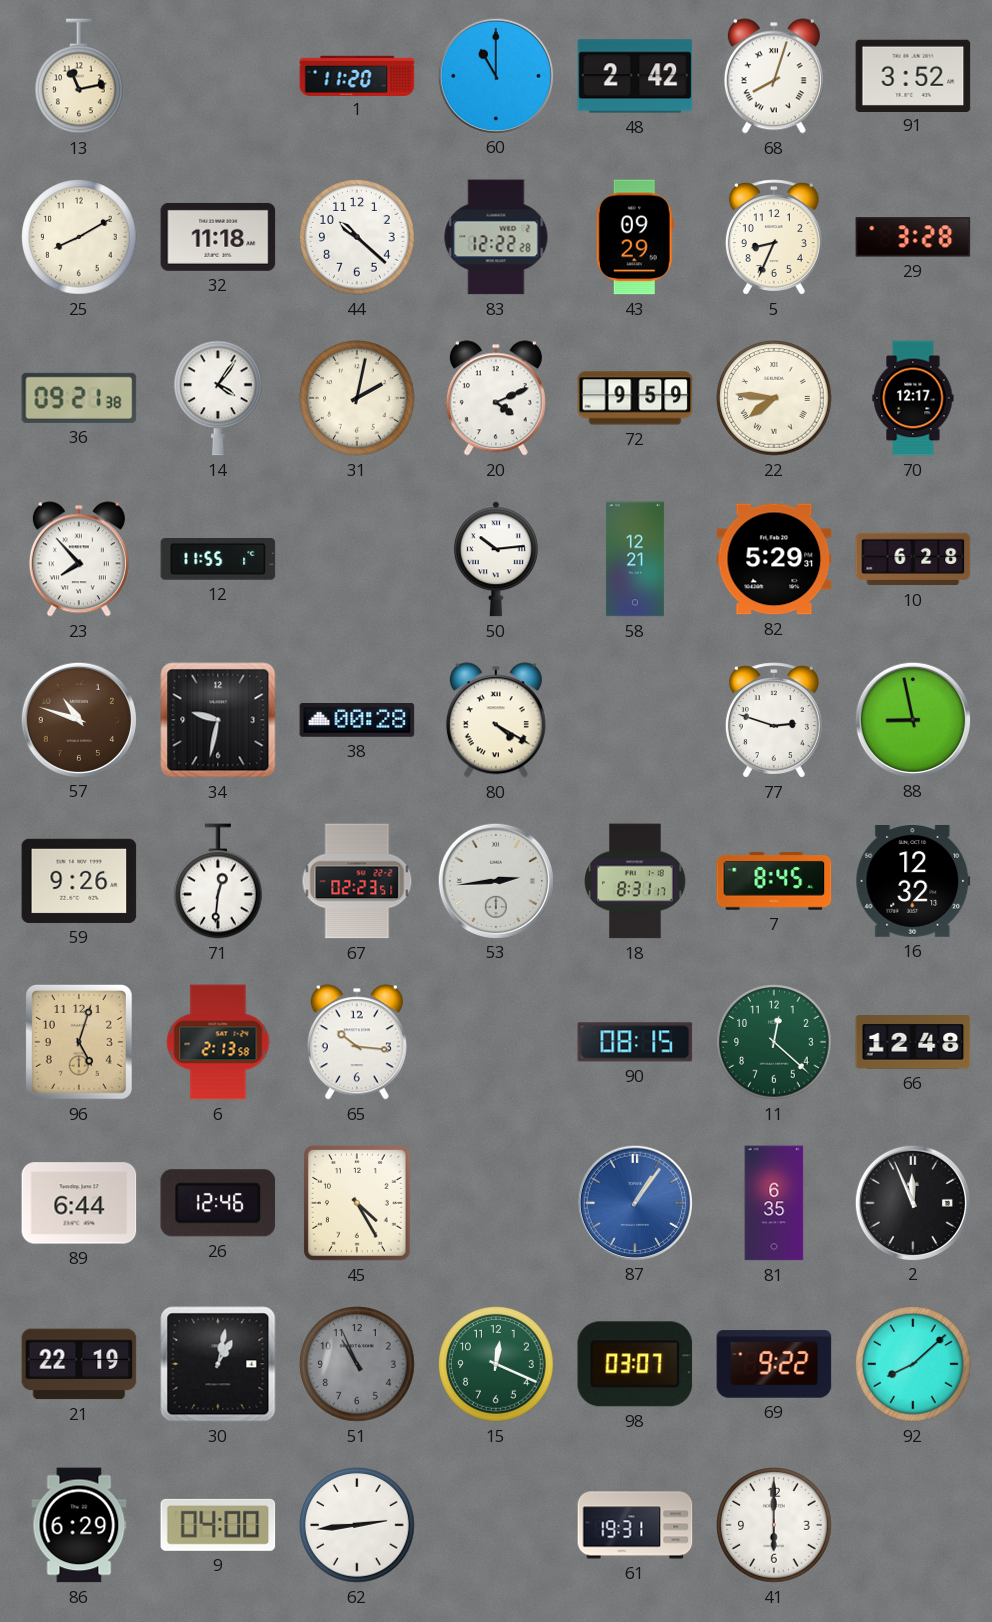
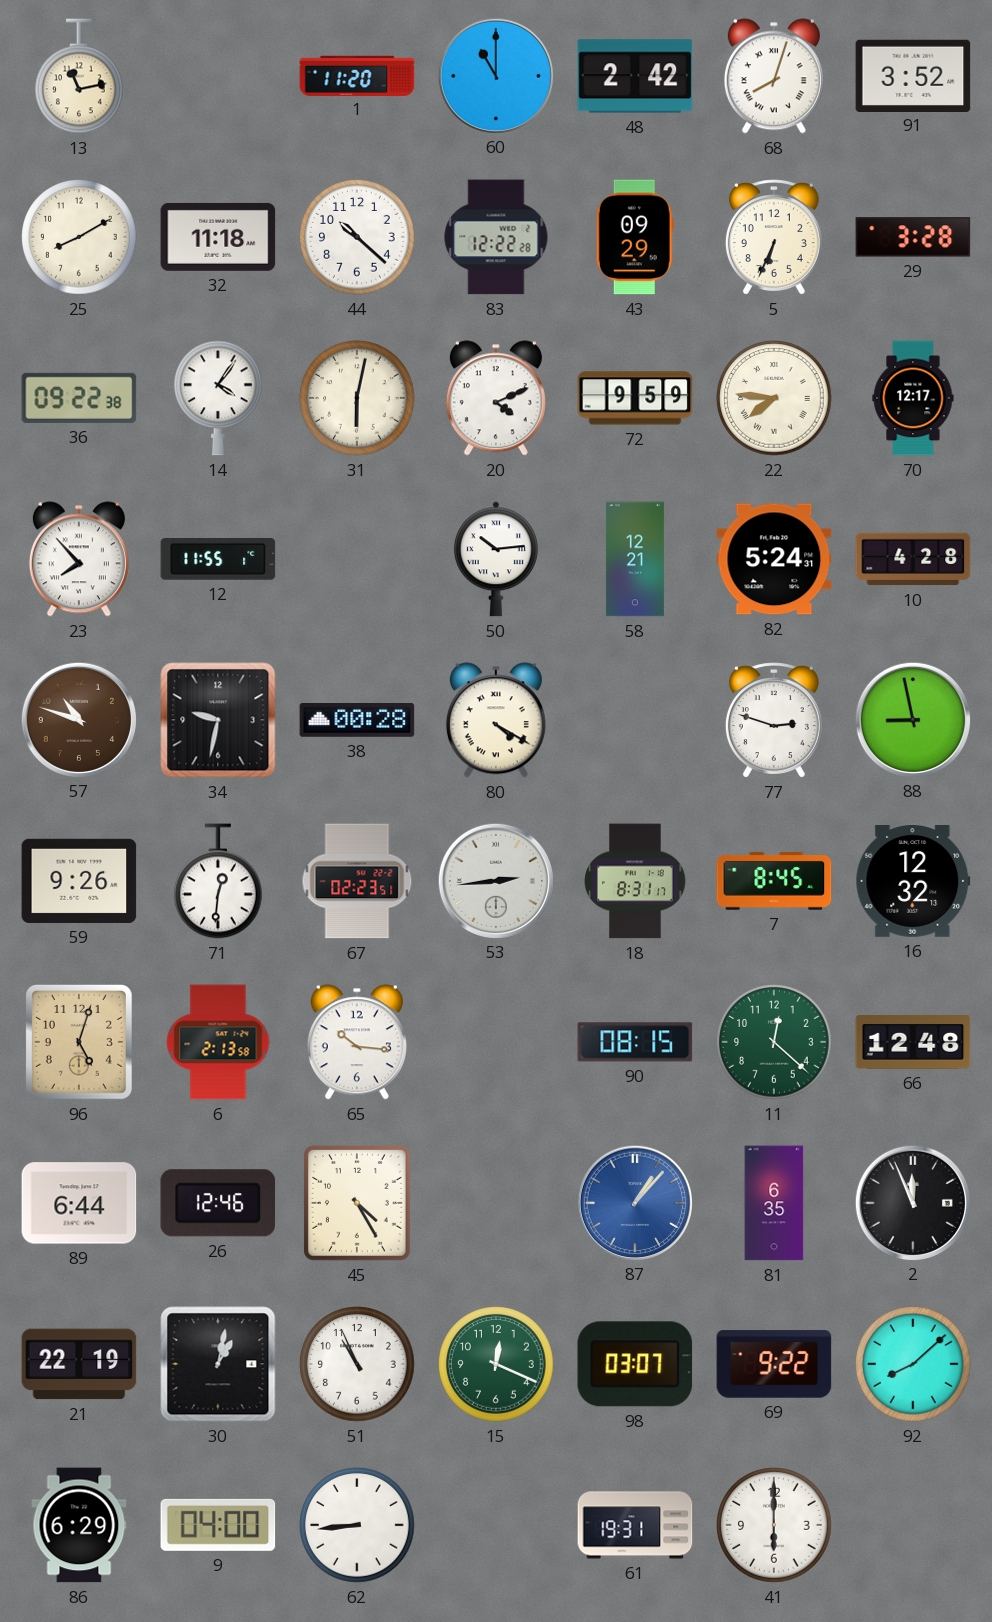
5: 8:34 -> 6:34
36: 09:21 -> 09:22
31: 2:02 -> 6:02
82: 5:29 -> 5:24
10: 6:28 -> 4:28
87: 1:06 -> 1:07
51 dial: grey -> white
62: 2:44 -> 8:44
